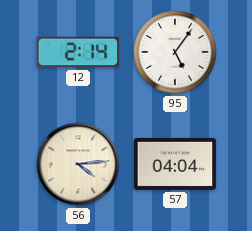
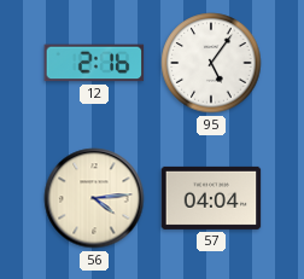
12: 2:14 -> 2:16
